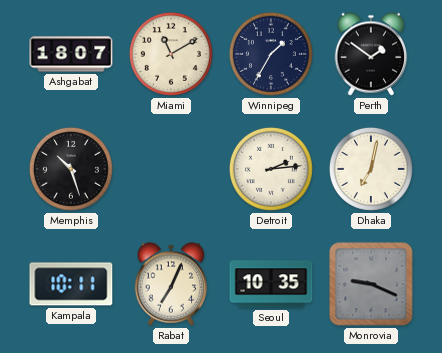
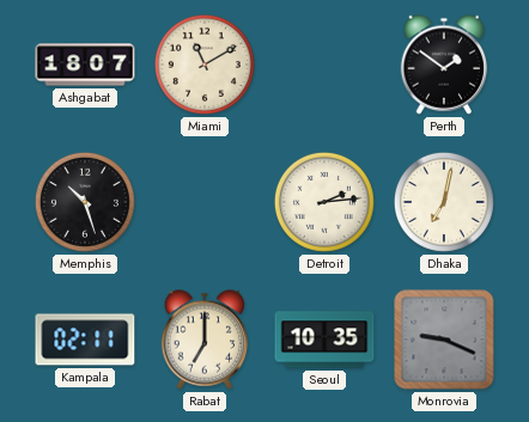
Winnipeg: 1:35 -> none
Kampala: 10:11 -> 02:11
Rabat: 7:04 -> 7:00
